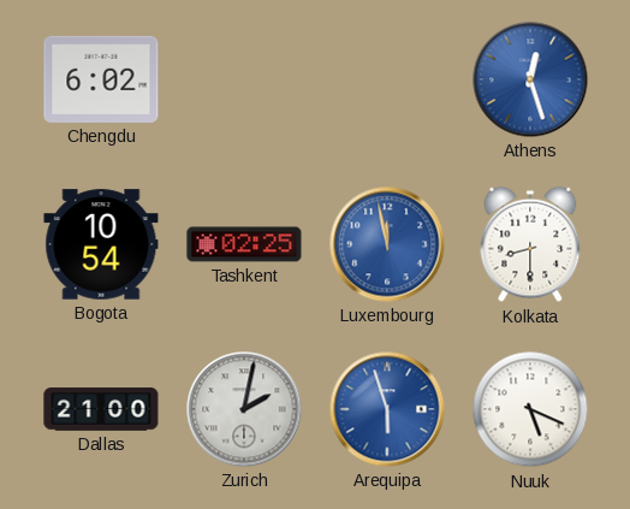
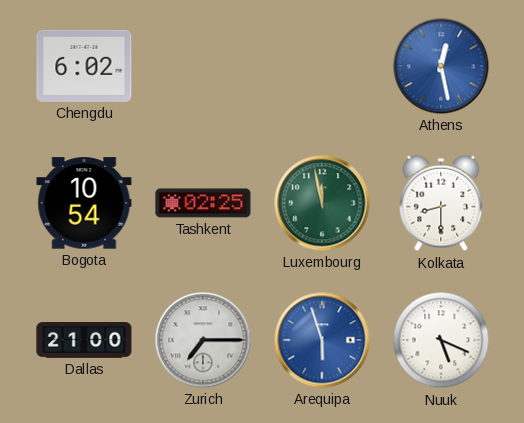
Athens: 12:27 -> 12:28
Luxembourg dial: blue -> green
Zurich: 2:02 -> 7:15
